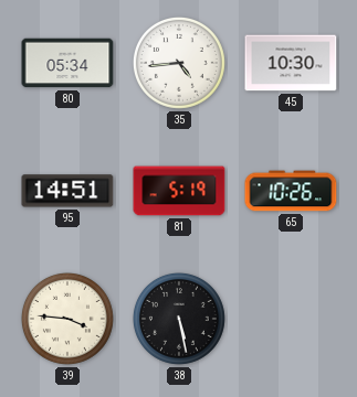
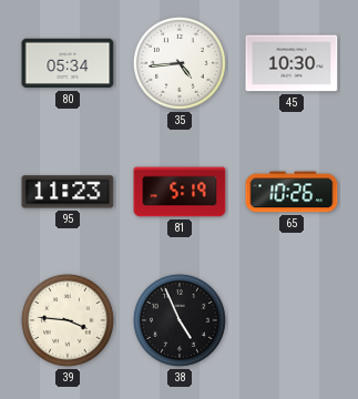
95: 14:51 -> 11:23
38: 5:28 -> 4:56
